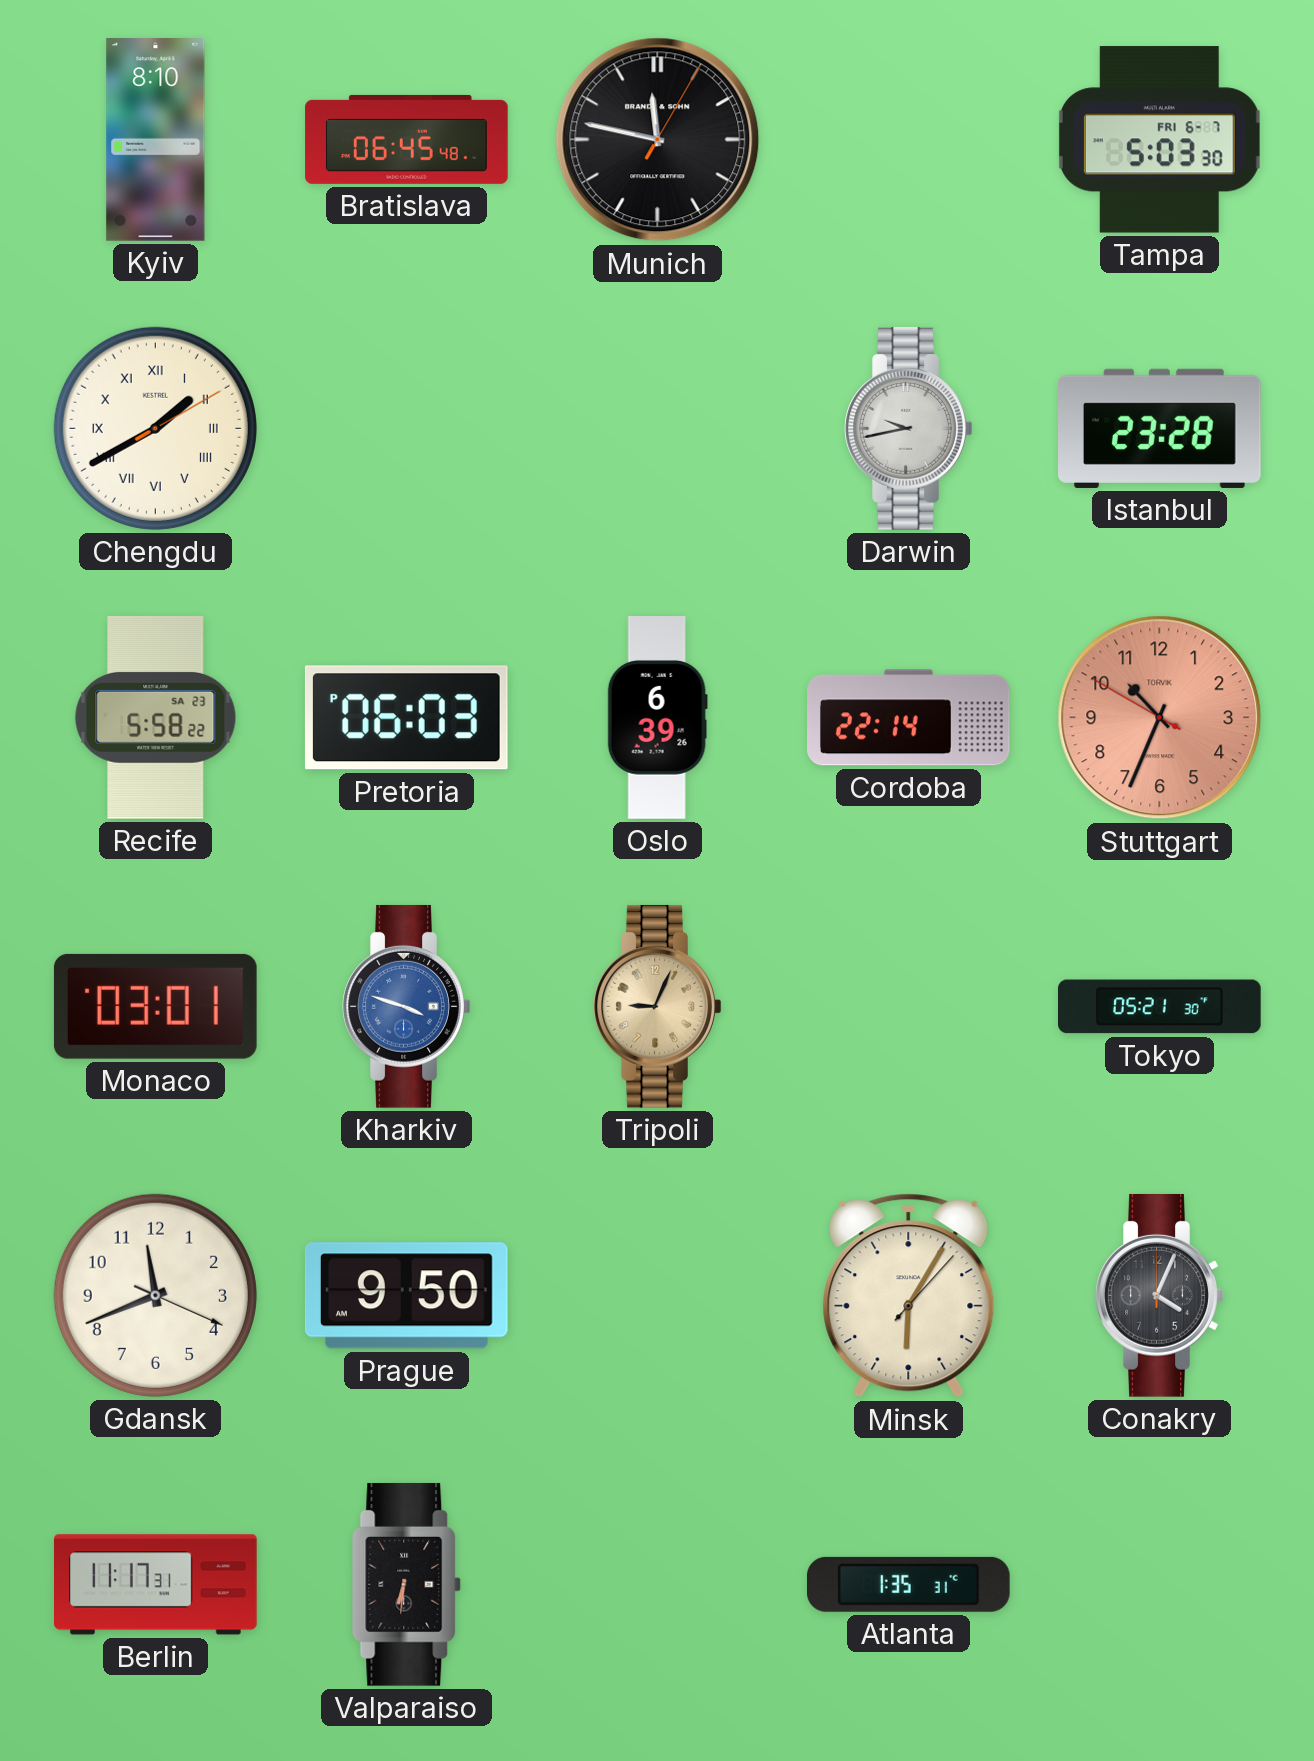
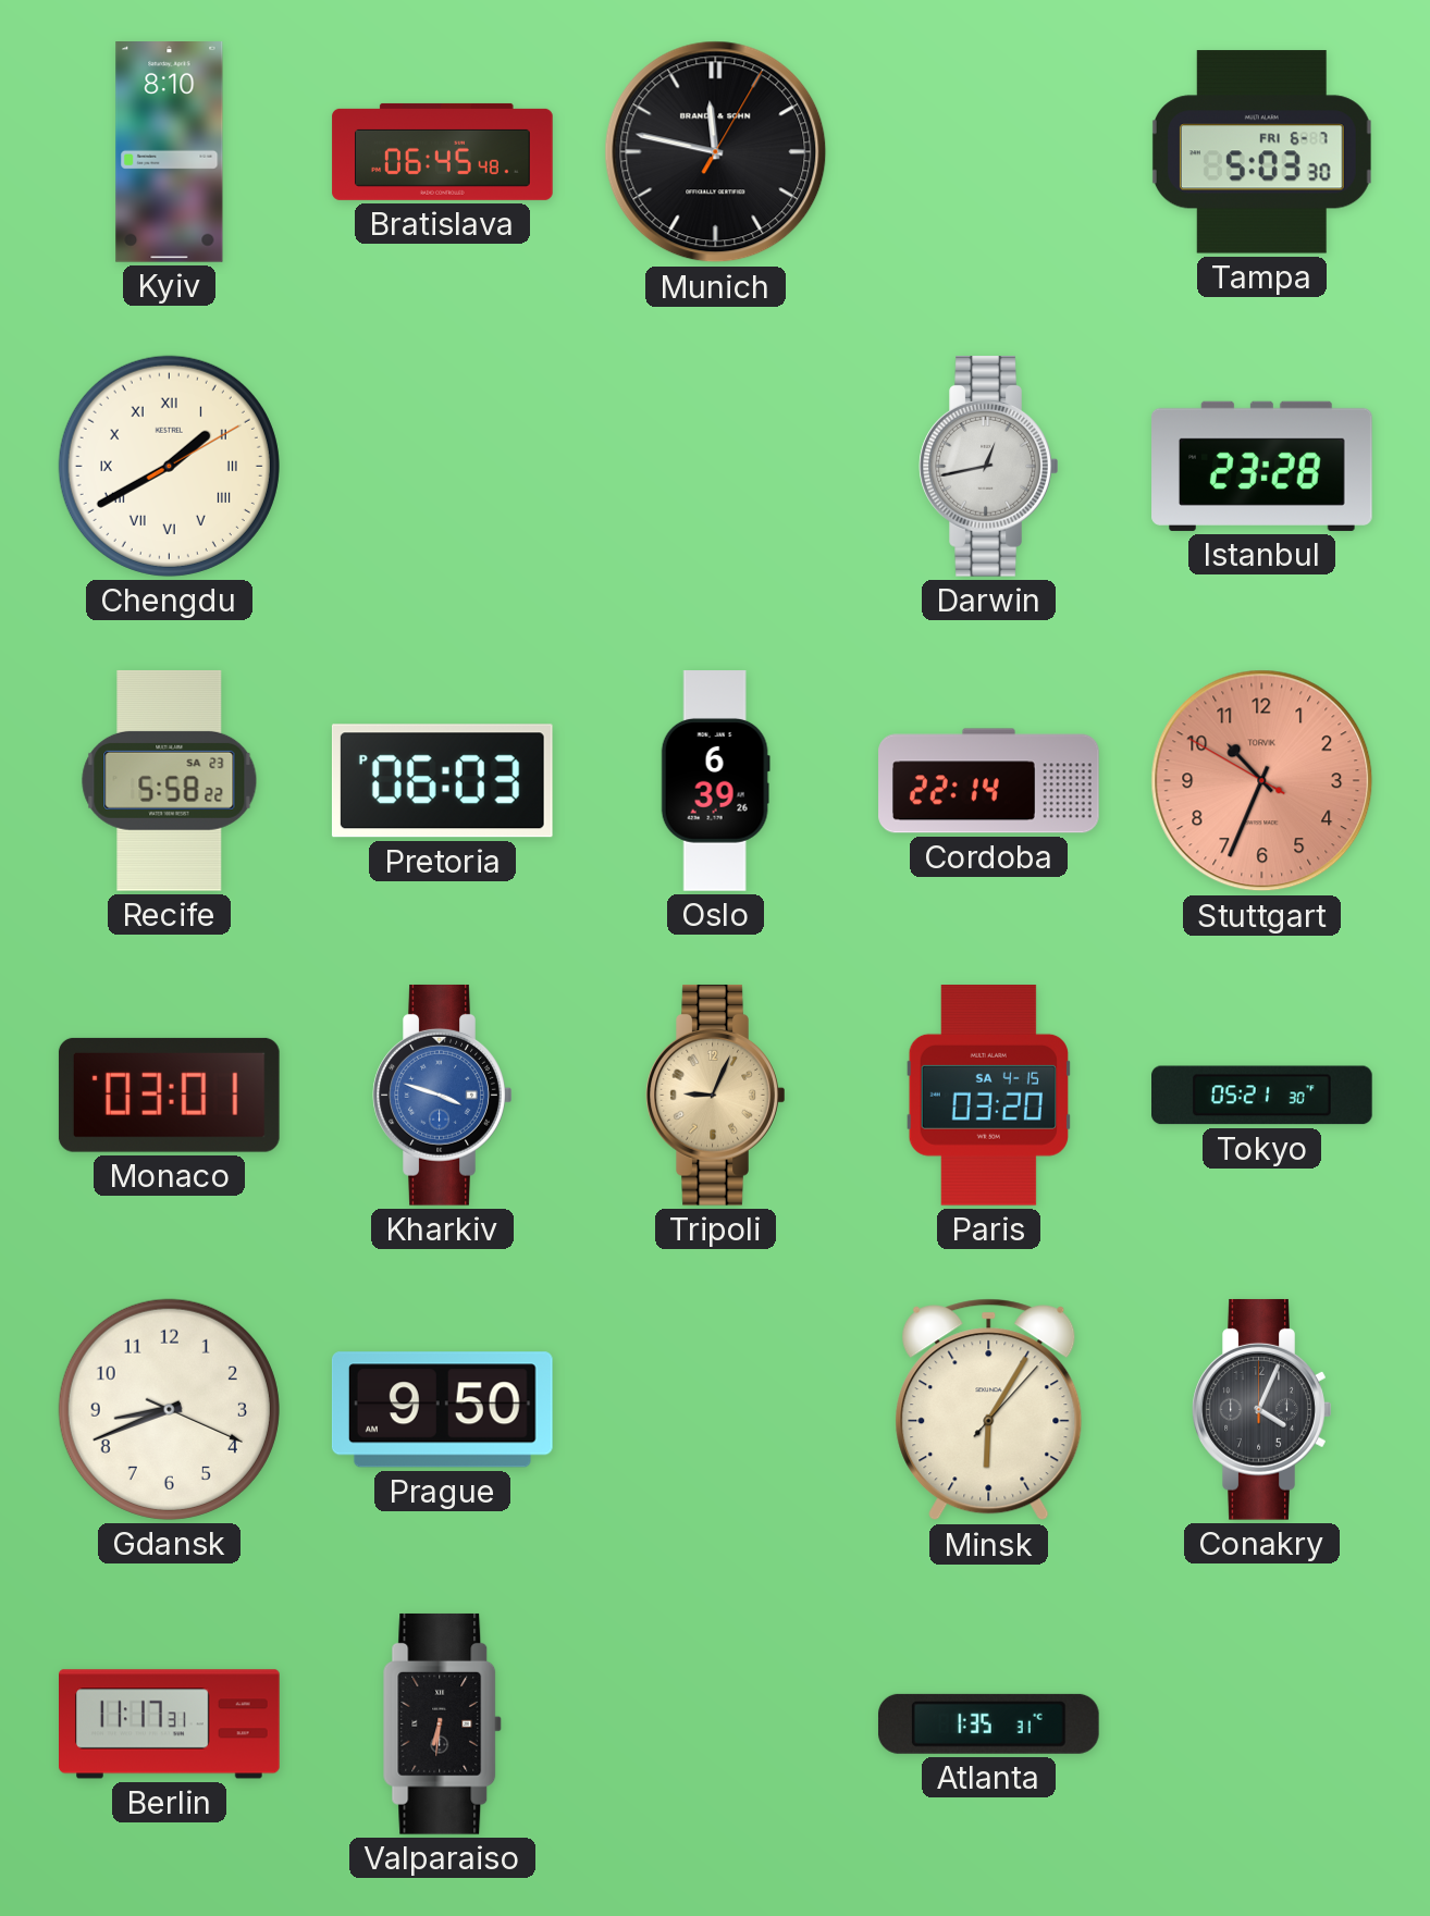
Darwin: 9:43 -> 12:43
Paris: none -> 03:20
Gdansk: 11:41 -> 8:41
